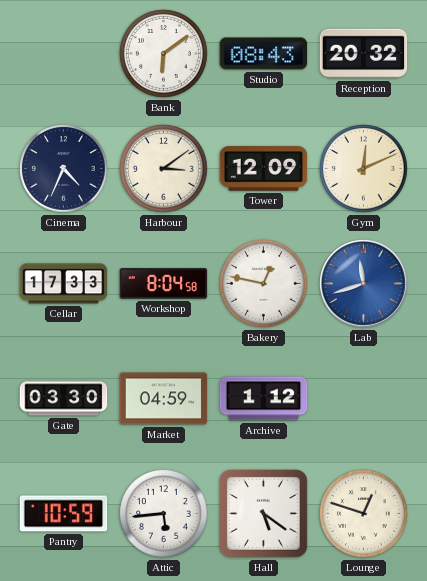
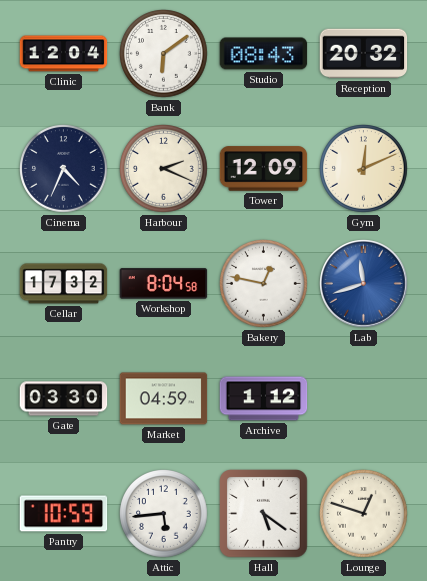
Clinic: none -> 12:04
Harbour: 3:09 -> 2:19
Cellar: 17:33 -> 17:32
